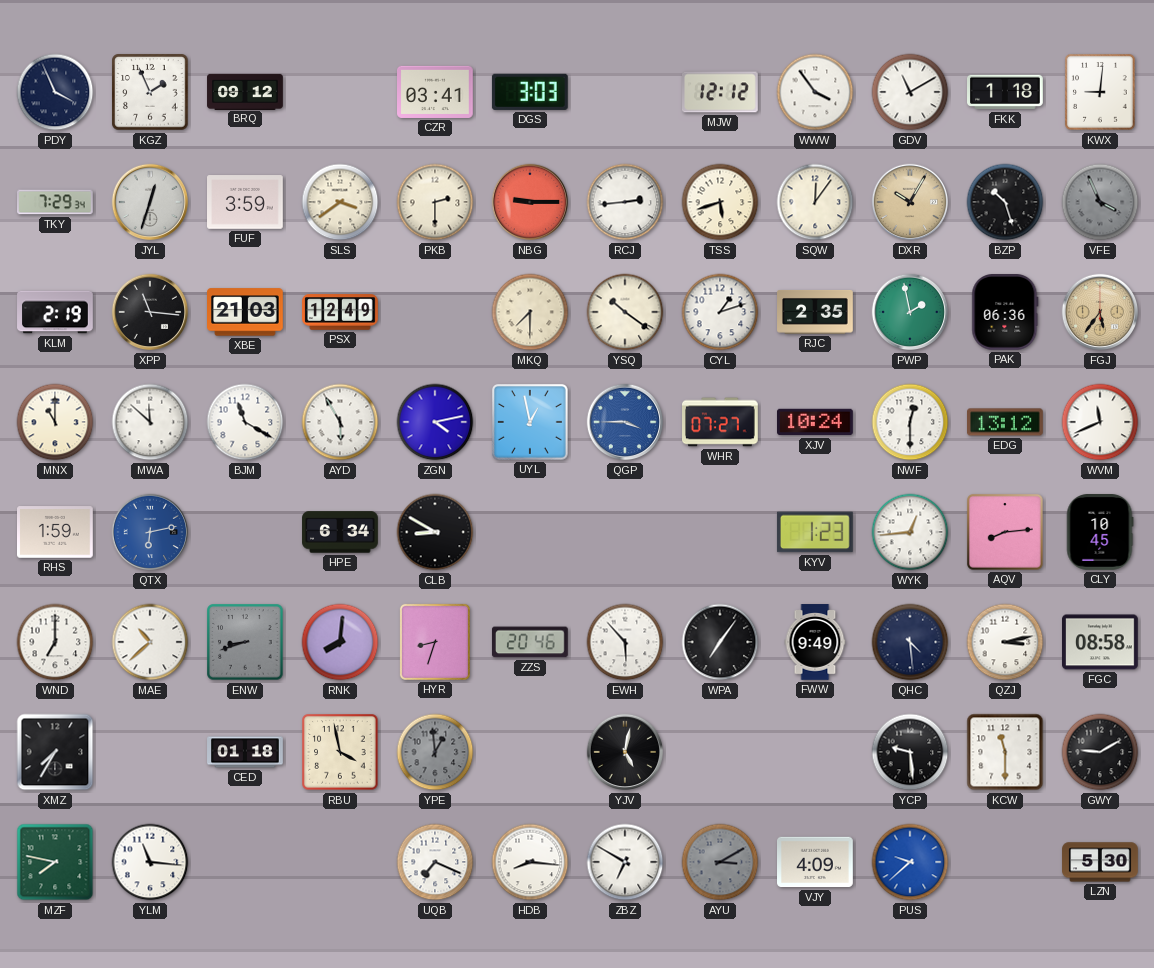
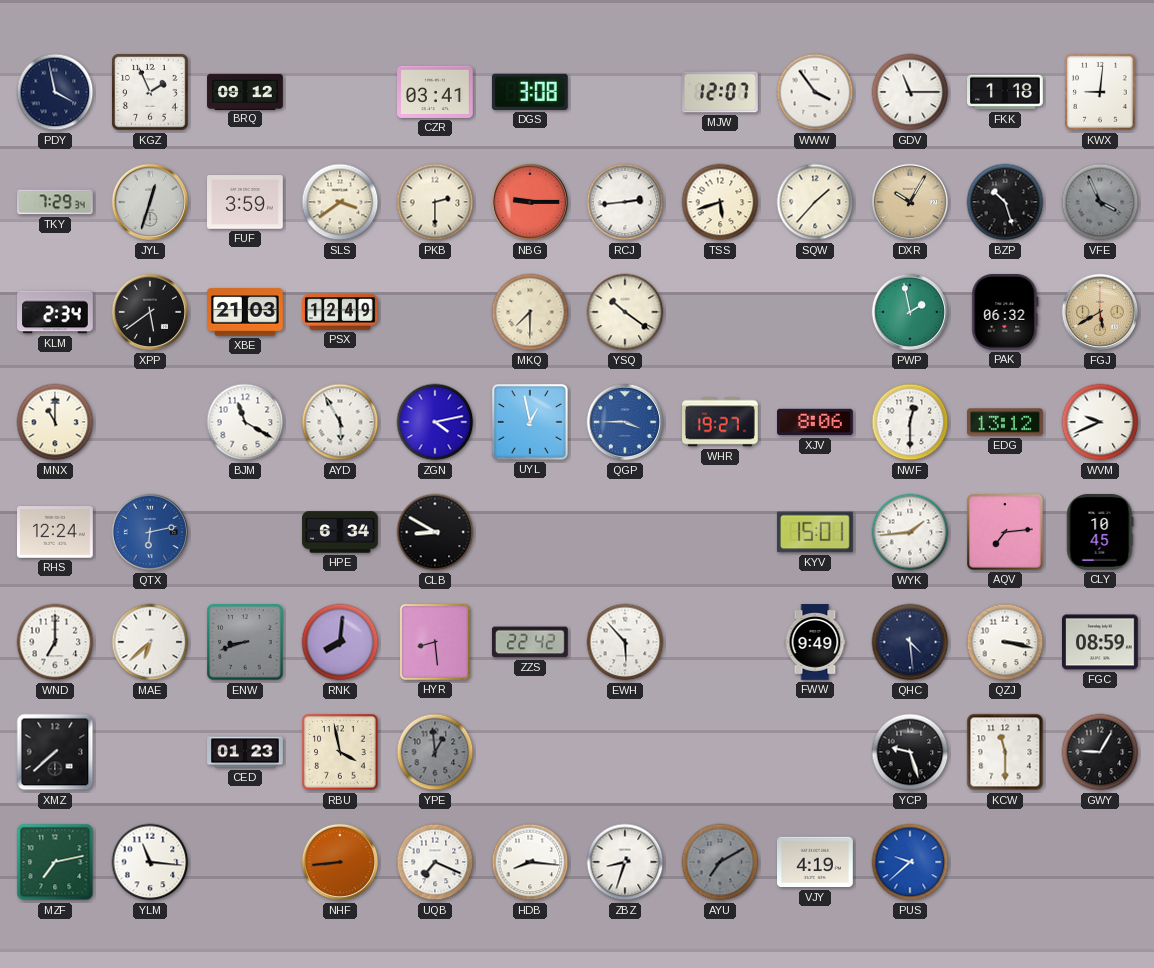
PDY: 3:56 -> 3:58
DGS: 3:03 -> 3:08
MJW: 12:12 -> 12:07
GDV: 11:10 -> 11:15
SQW: 12:06 -> 1:37
KLM: 2:19 -> 2:34
XPP: 11:16 -> 5:39
CYL: 1:12 -> none
RJC: 2:35 -> none
PAK: 06:36 -> 06:32
FGJ: 5:36 -> 5:40
MWA: 11:52 -> none
WHR: 07:27 -> 19:27
XJV: 10:24 -> 8:06
WVM: 11:41 -> 9:41
RHS: 1:59 -> 12:24
KYV: 1:23 -> 15:01
WYK: 12:44 -> 1:44
AQV: 8:14 -> 7:14
MAE: 10:38 -> 6:38
HYR: 8:33 -> 8:29
ZZS: 20:46 -> 22:42
WPA: 7:06 -> none
QZJ: 3:13 -> 3:17
FGC: 08:58 -> 08:59
XMZ: 7:35 -> 7:38
CED: 01:18 -> 01:23
YJV: 5:02 -> none
YCP: 9:29 -> 9:27
GWY: 9:10 -> 9:05
MZF: 7:47 -> 7:13
NHF: none -> 8:44
ZBZ: 6:50 -> 8:33
AYU: 3:10 -> 7:10
VJY: 4:09 -> 4:19
LZN: 5:30 -> none
